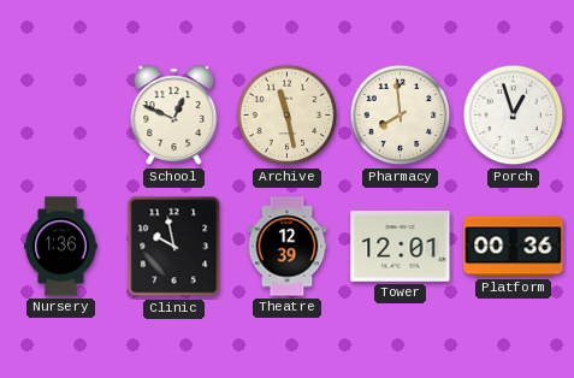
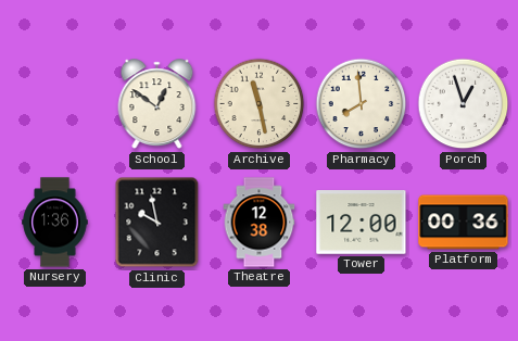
School: 12:49 -> 12:51
Theatre: 12:39 -> 12:38
Tower: 12:01 -> 12:00
